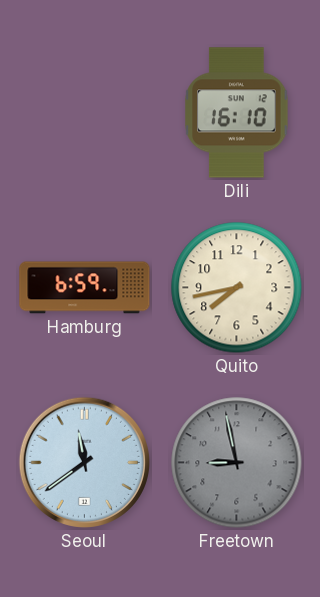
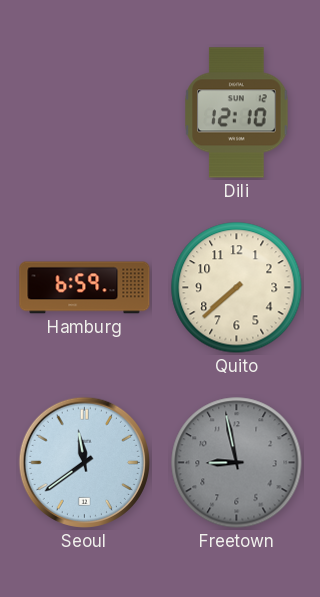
Dili: 16:10 -> 12:10
Quito: 7:43 -> 7:38
